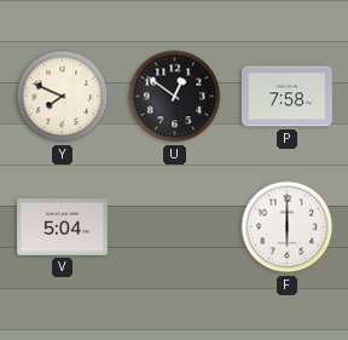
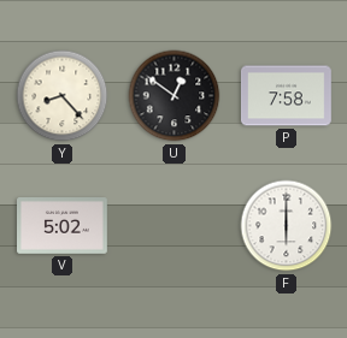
Y: 7:49 -> 8:23
V: 5:04 -> 5:02
